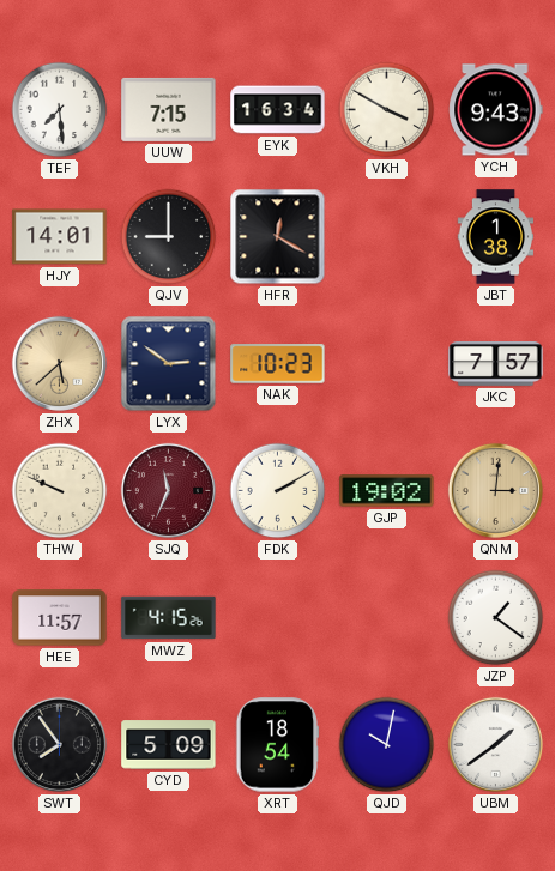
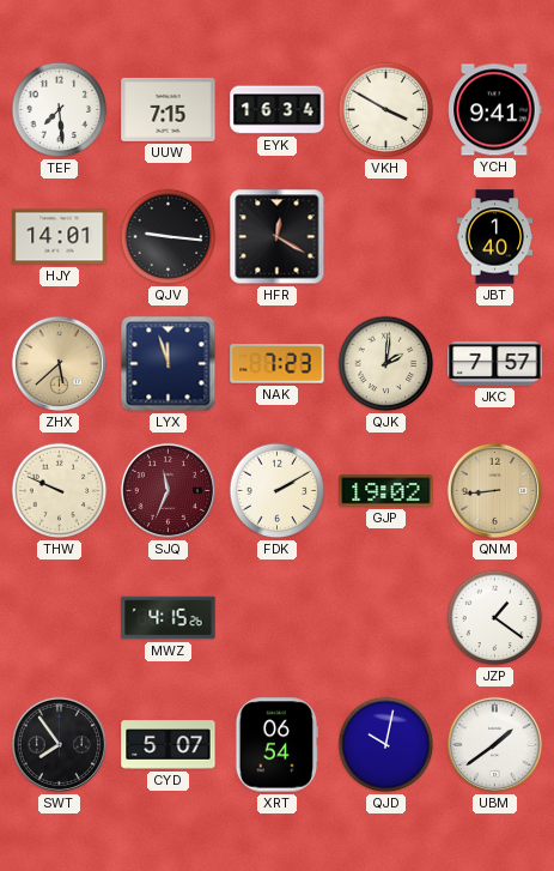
YCH: 9:43 -> 9:41
QJV: 9:00 -> 9:16
JBT: 1:38 -> 1:40
LYX: 2:51 -> 11:57
NAK: 10:23 -> 7:23
QJK: none -> 2:01
QNM: 3:01 -> 8:44
HEE: 11:57 -> none
CYD: 5:09 -> 5:07
XRT: 18:54 -> 06:54
